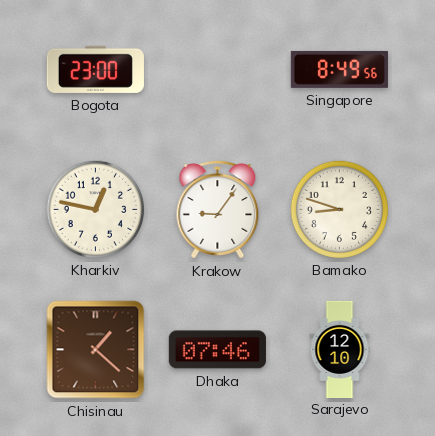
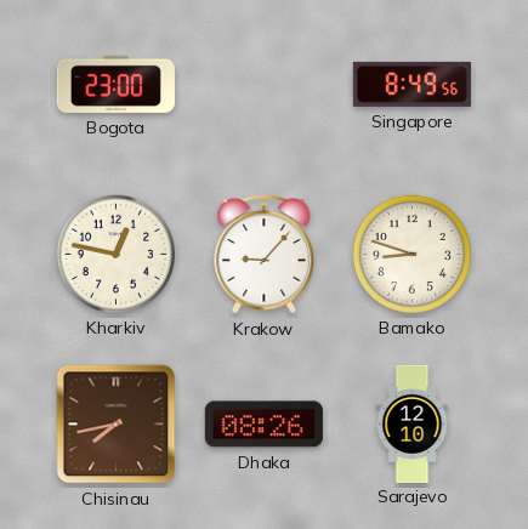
Krakow: 9:06 -> 9:07
Chisinau: 1:22 -> 7:43
Dhaka: 07:46 -> 08:26
